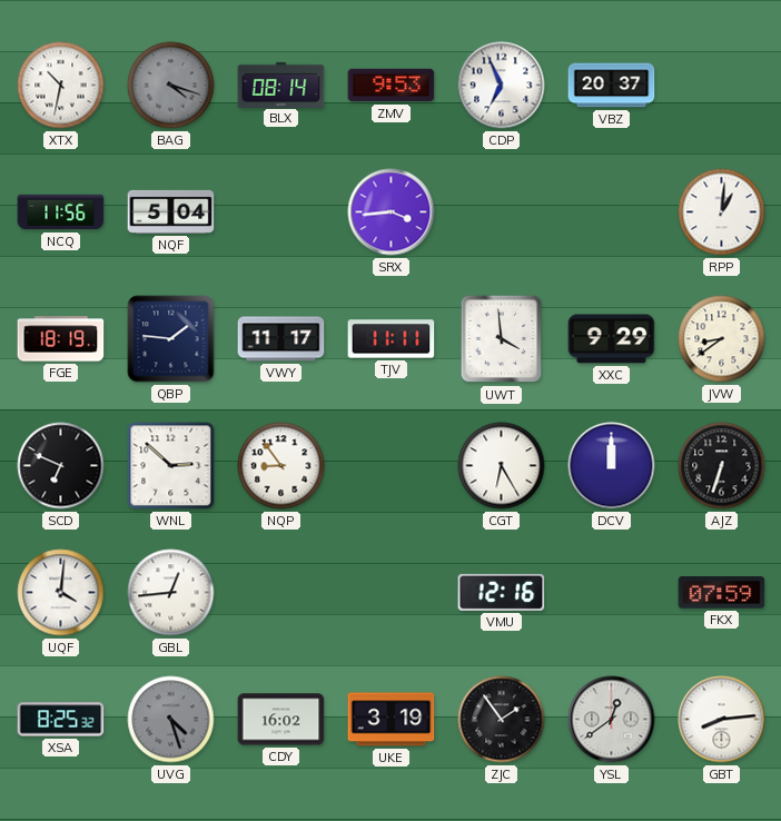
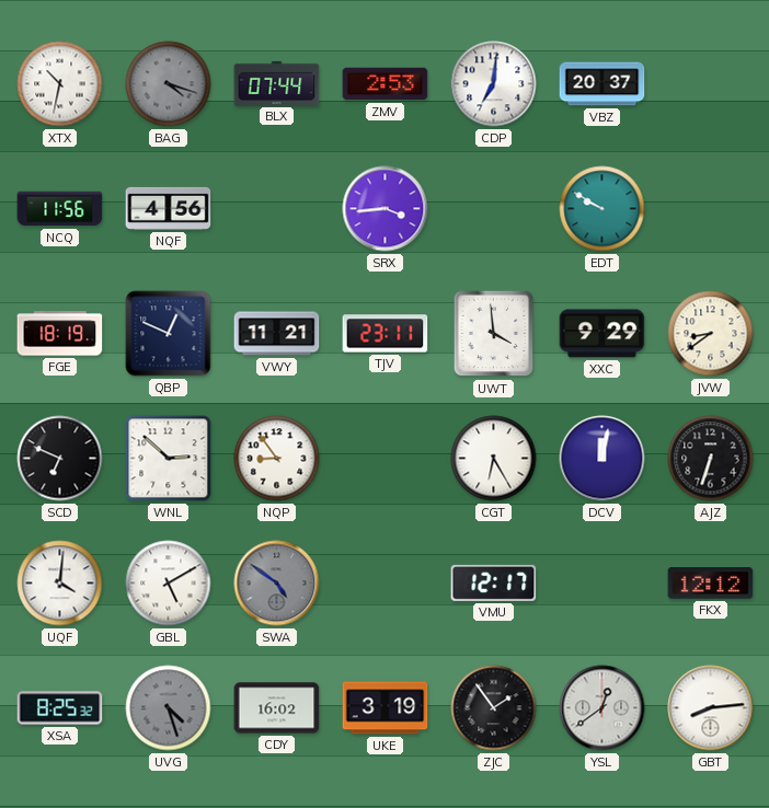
BLX: 08:14 -> 07:44
ZMV: 9:53 -> 2:53
CDP: 6:56 -> 7:01
NQF: 5:04 -> 4:56
EDT: none -> 9:50
RPP: 1:01 -> none
QBP: 1:46 -> 12:49
VWY: 11:17 -> 11:21
TJV: 11:11 -> 23:11
DCV: 12:00 -> 12:02
GBL: 12:44 -> 5:10
SWA: none -> 4:51
VMU: 12:16 -> 12:17
FKX: 07:59 -> 12:12
